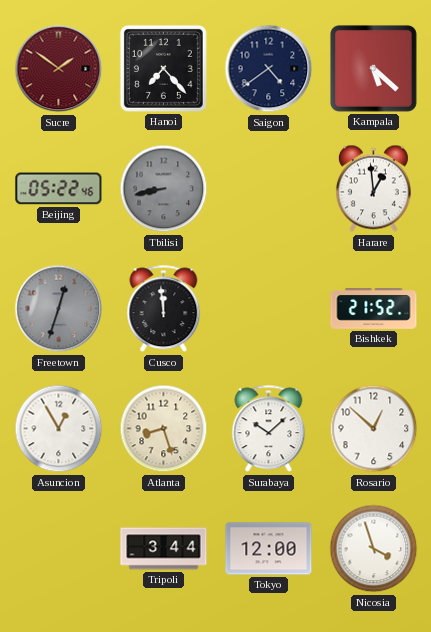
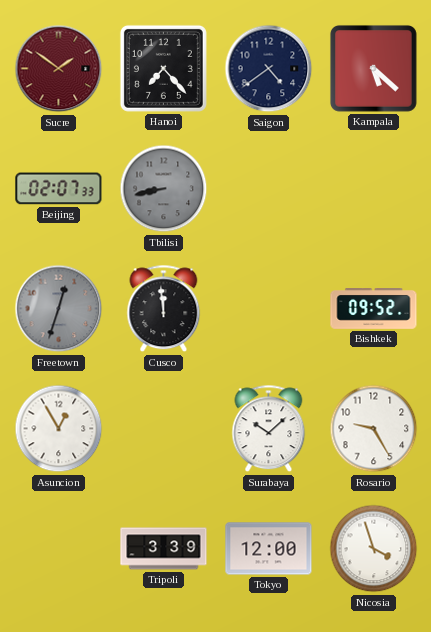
Beijing: 05:22 -> 02:07
Harare: 12:59 -> none
Bishkek: 21:52 -> 09:52
Atlanta: 8:27 -> none
Rosario: 12:52 -> 9:25
Tripoli: 3:44 -> 3:39
